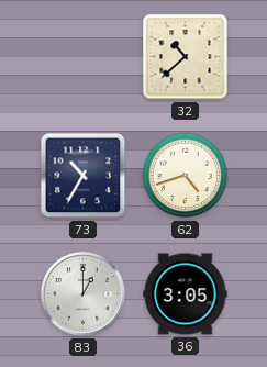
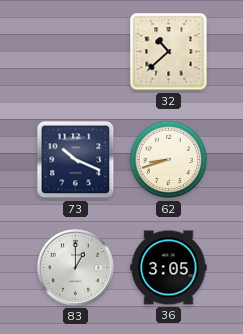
73: 10:35 -> 10:19
62: 4:42 -> 8:42
